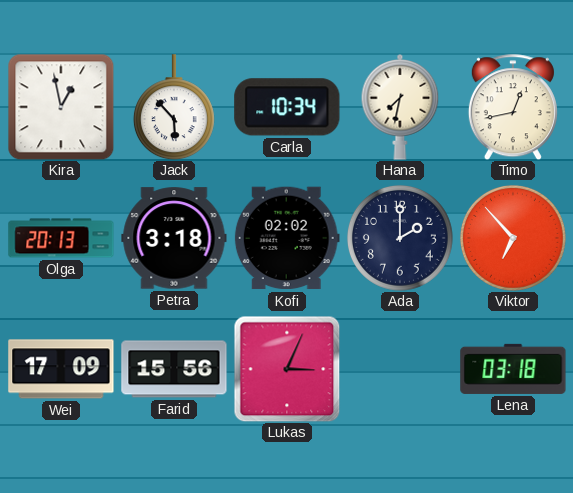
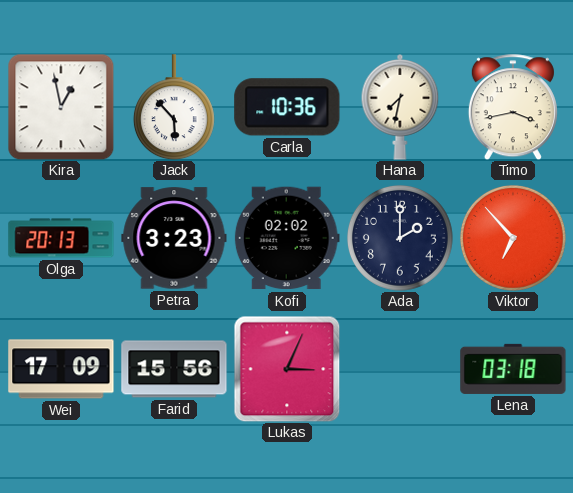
Carla: 10:34 -> 10:36
Timo: 12:43 -> 3:43
Petra: 3:18 -> 3:23
